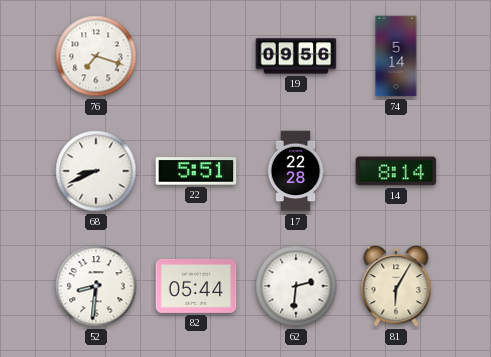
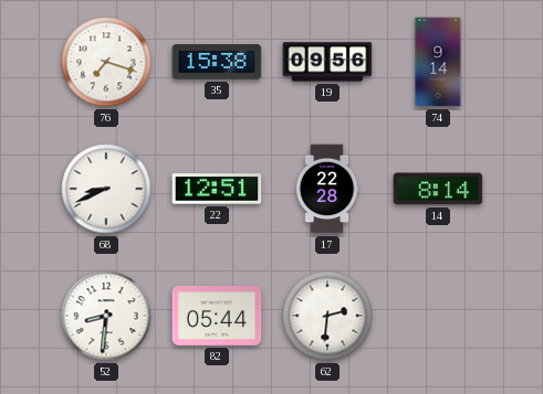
35: none -> 15:38
74: 5:14 -> 9:14
22: 5:51 -> 12:51
81: 6:05 -> none
